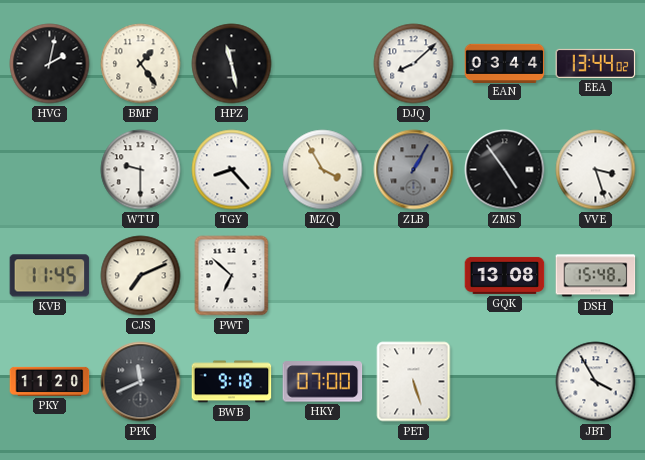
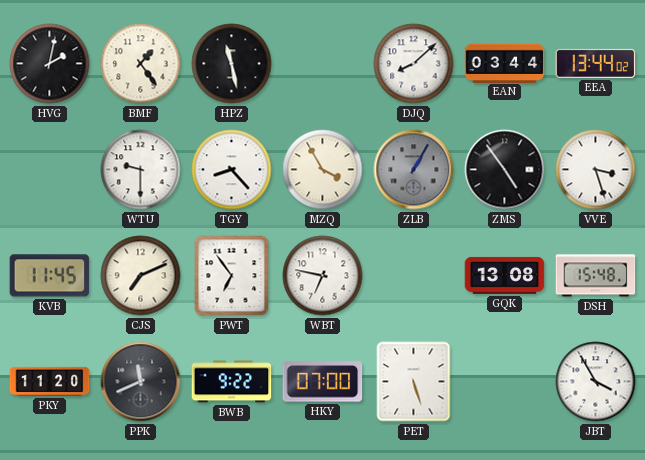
PWT: 6:52 -> 6:54
WBT: none -> 6:47
BWB: 9:18 -> 9:22
